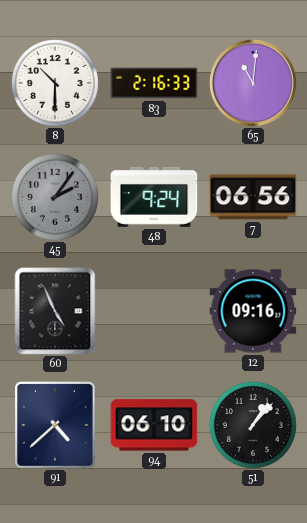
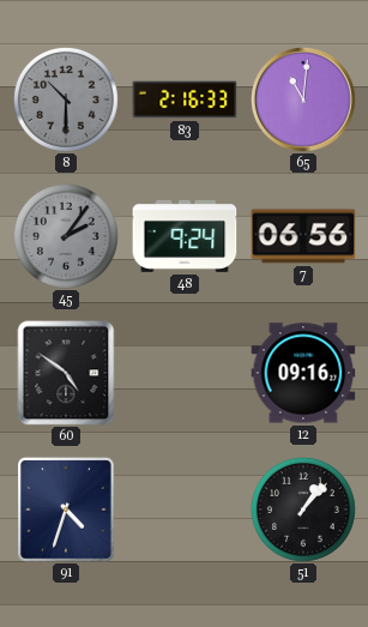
8 dial: white -> grey
60: 4:56 -> 4:51
91: 4:38 -> 4:33
94: 06:10 -> none
